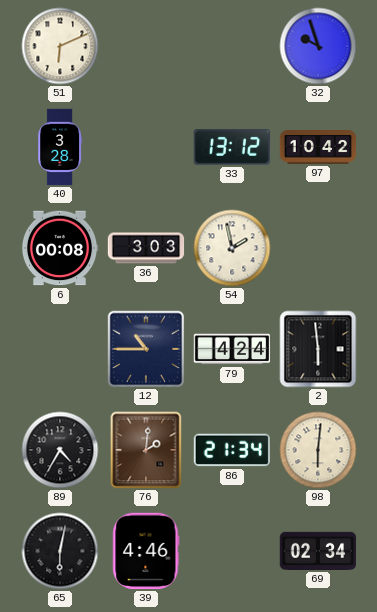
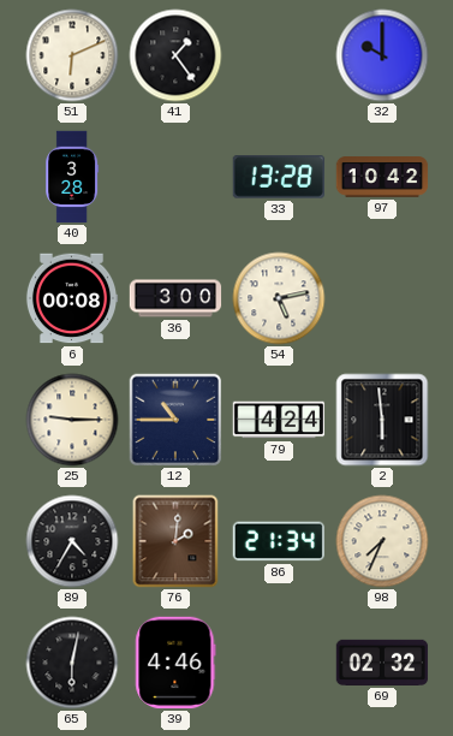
41: none -> 1:24
32: 9:57 -> 10:00
33: 13:12 -> 13:28
36: 3:03 -> 3:00
54: 1:58 -> 5:13
25: none -> 9:15
98: 6:01 -> 7:34
69: 02:34 -> 02:32
